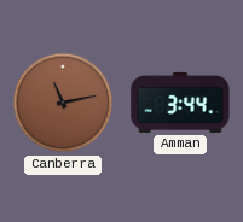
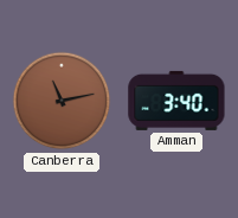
Amman: 3:44 -> 3:40
